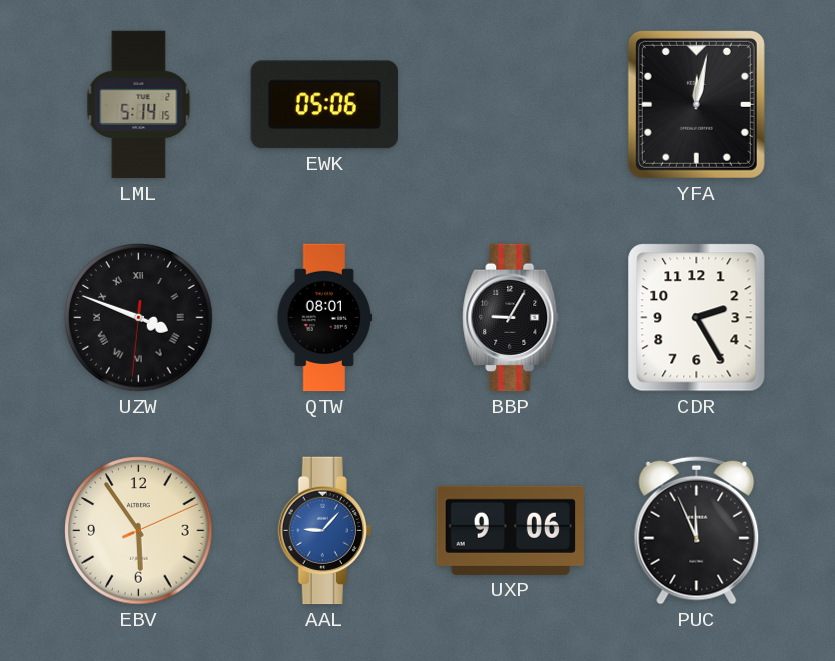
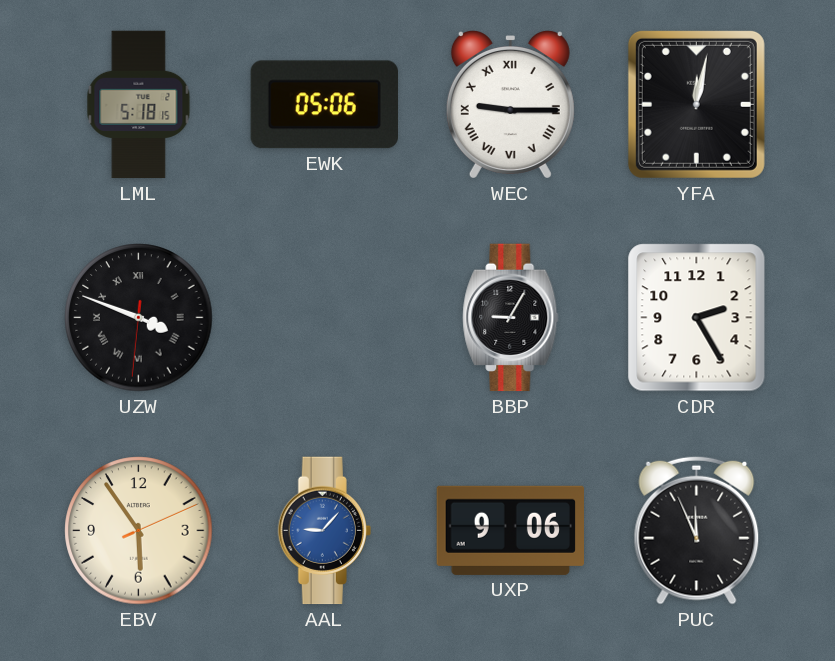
LML: 5:14 -> 5:18
WEC: none -> 9:15
QTW: 08:01 -> none
